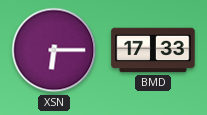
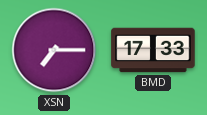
XSN: 6:15 -> 7:15
